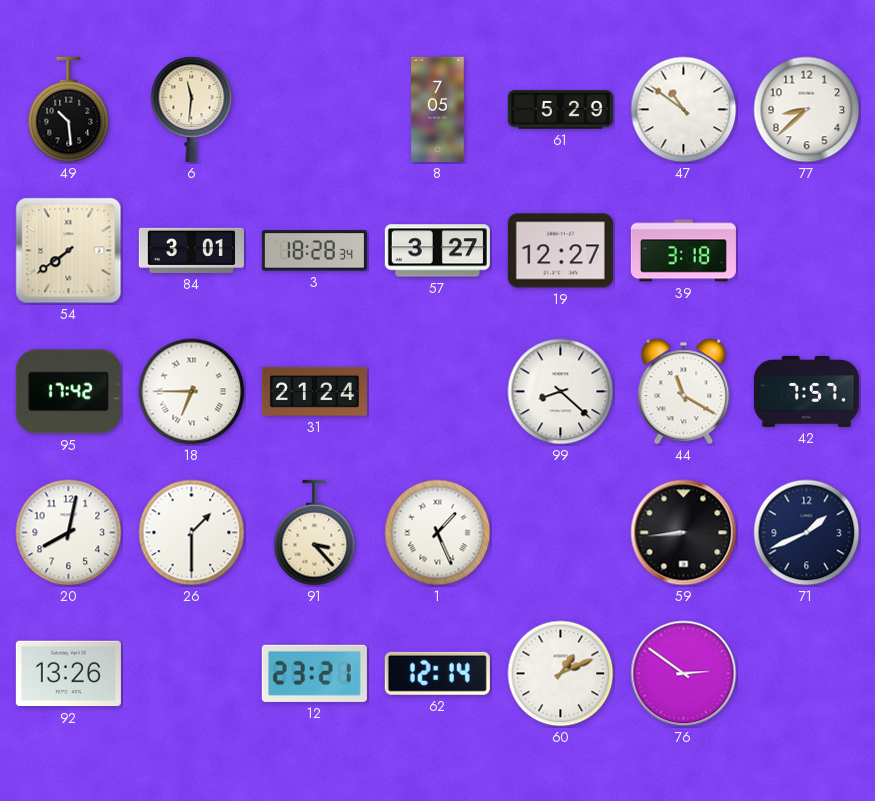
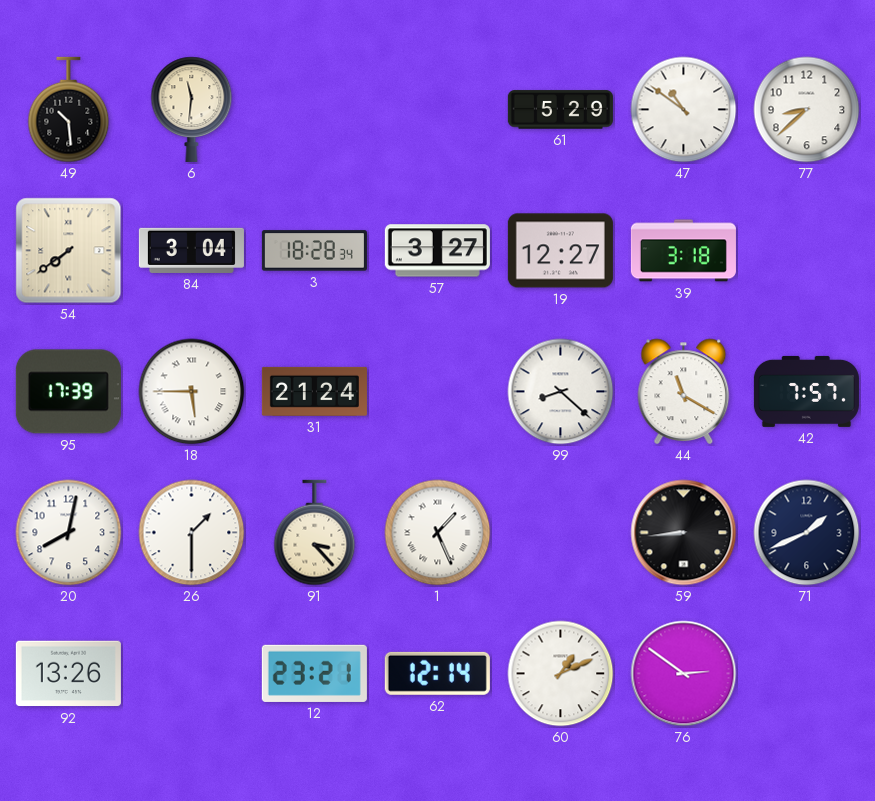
8: 7:05 -> none
84: 3:01 -> 3:04
95: 17:42 -> 17:39
18: 6:45 -> 5:45
